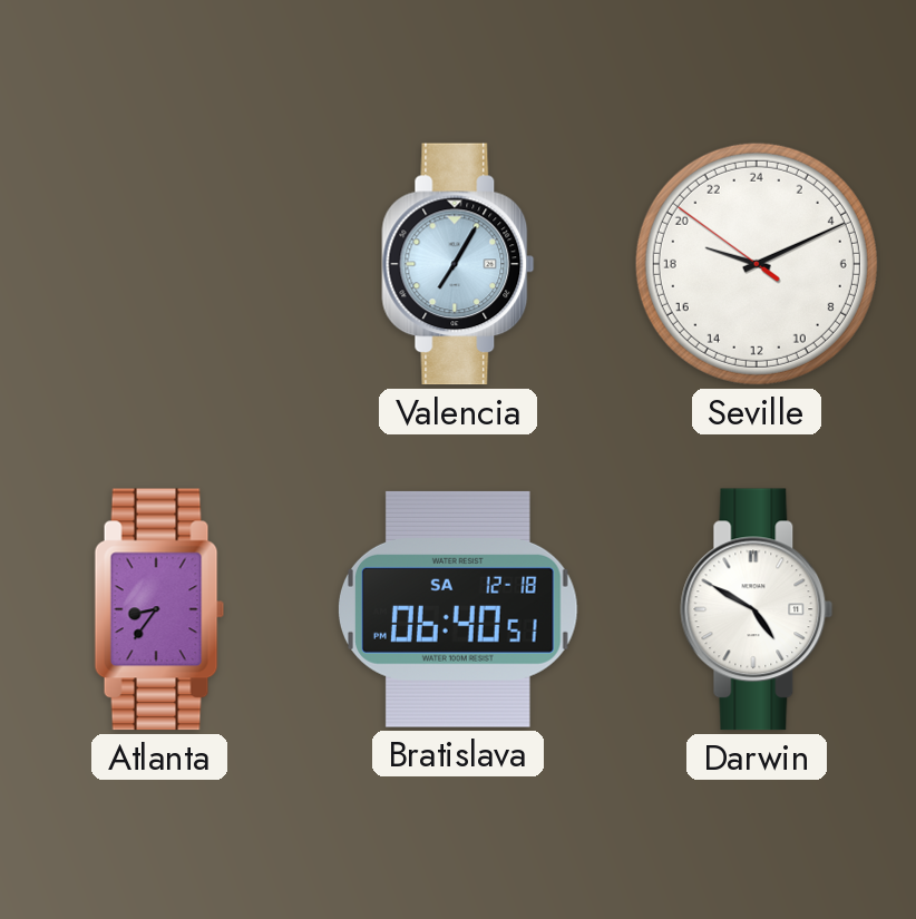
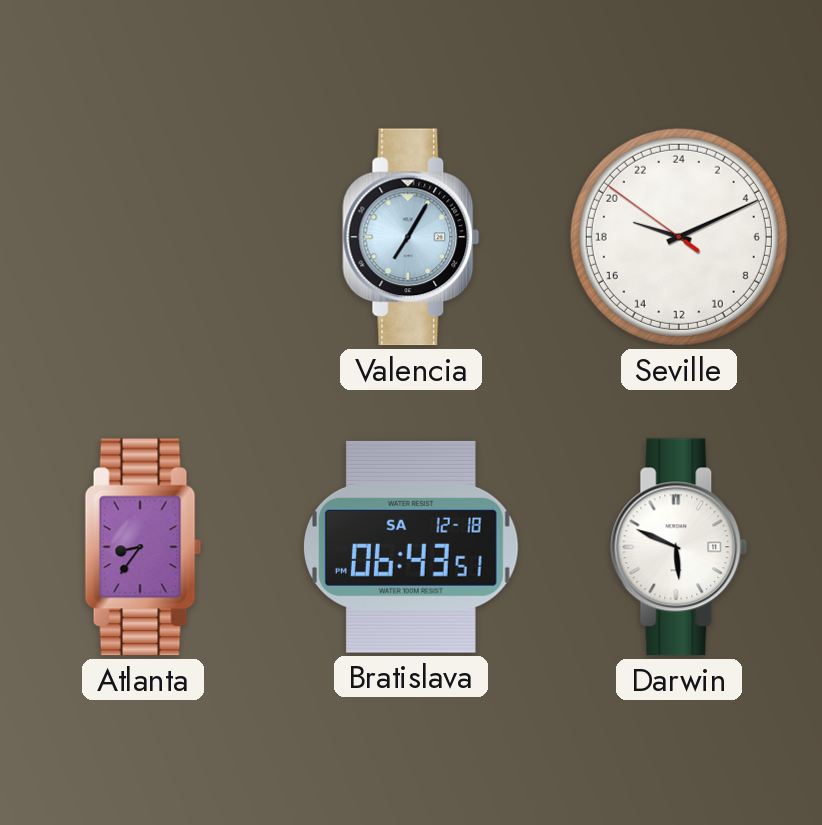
Bratislava: 06:40 -> 06:43
Darwin: 4:50 -> 5:49
